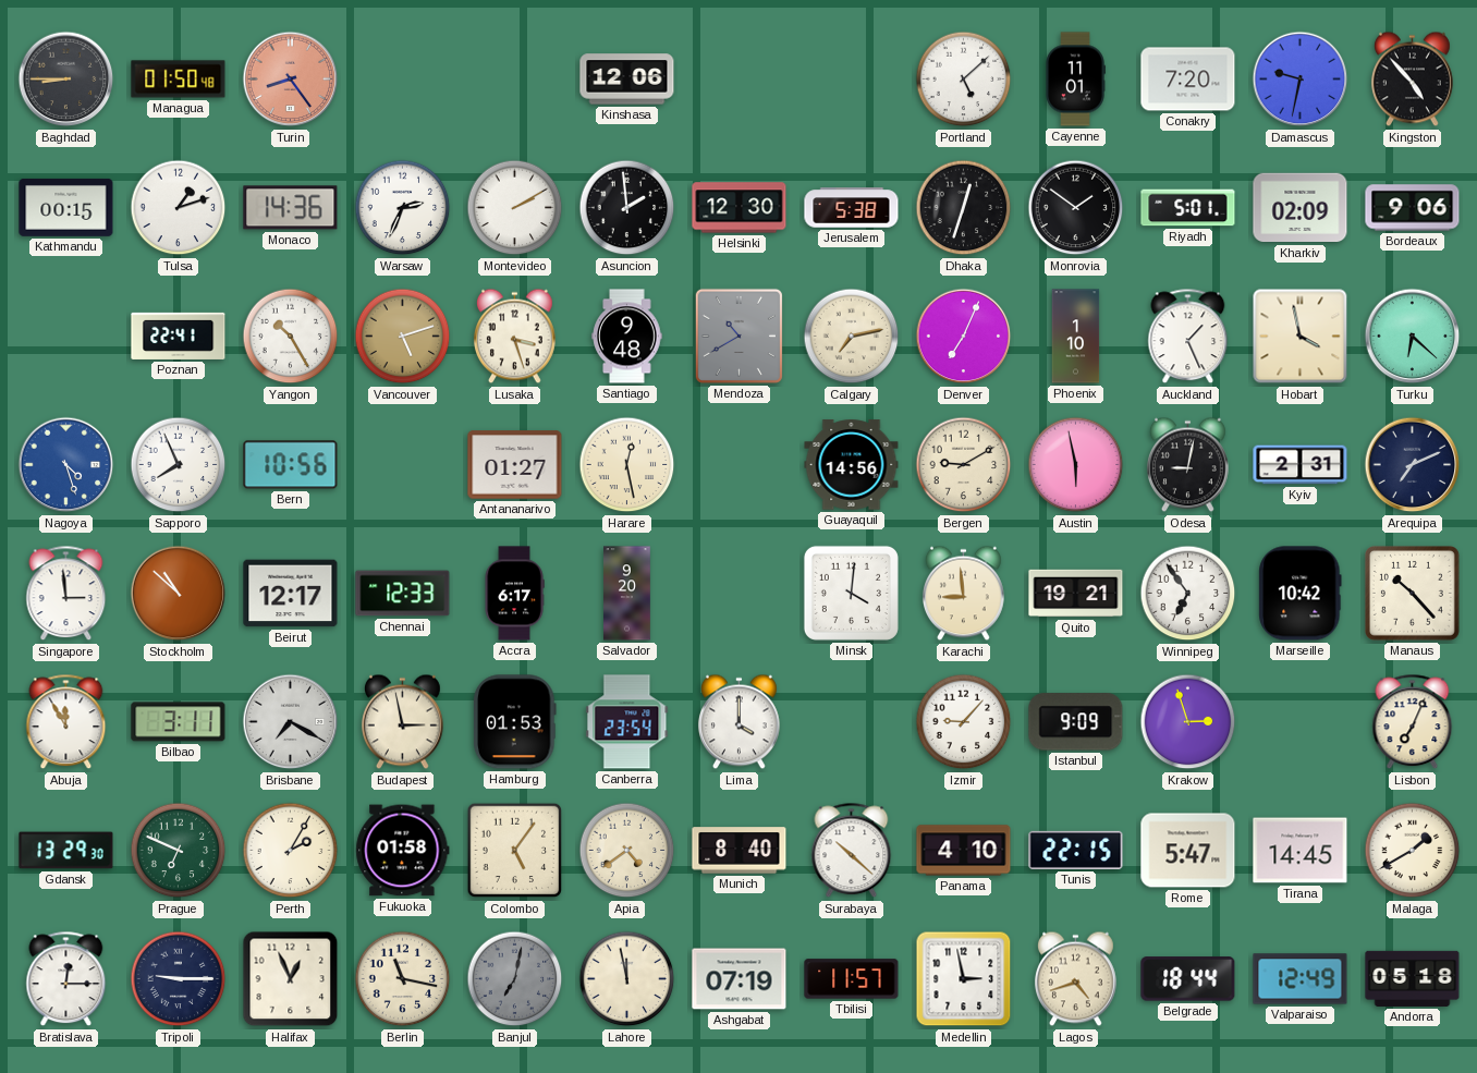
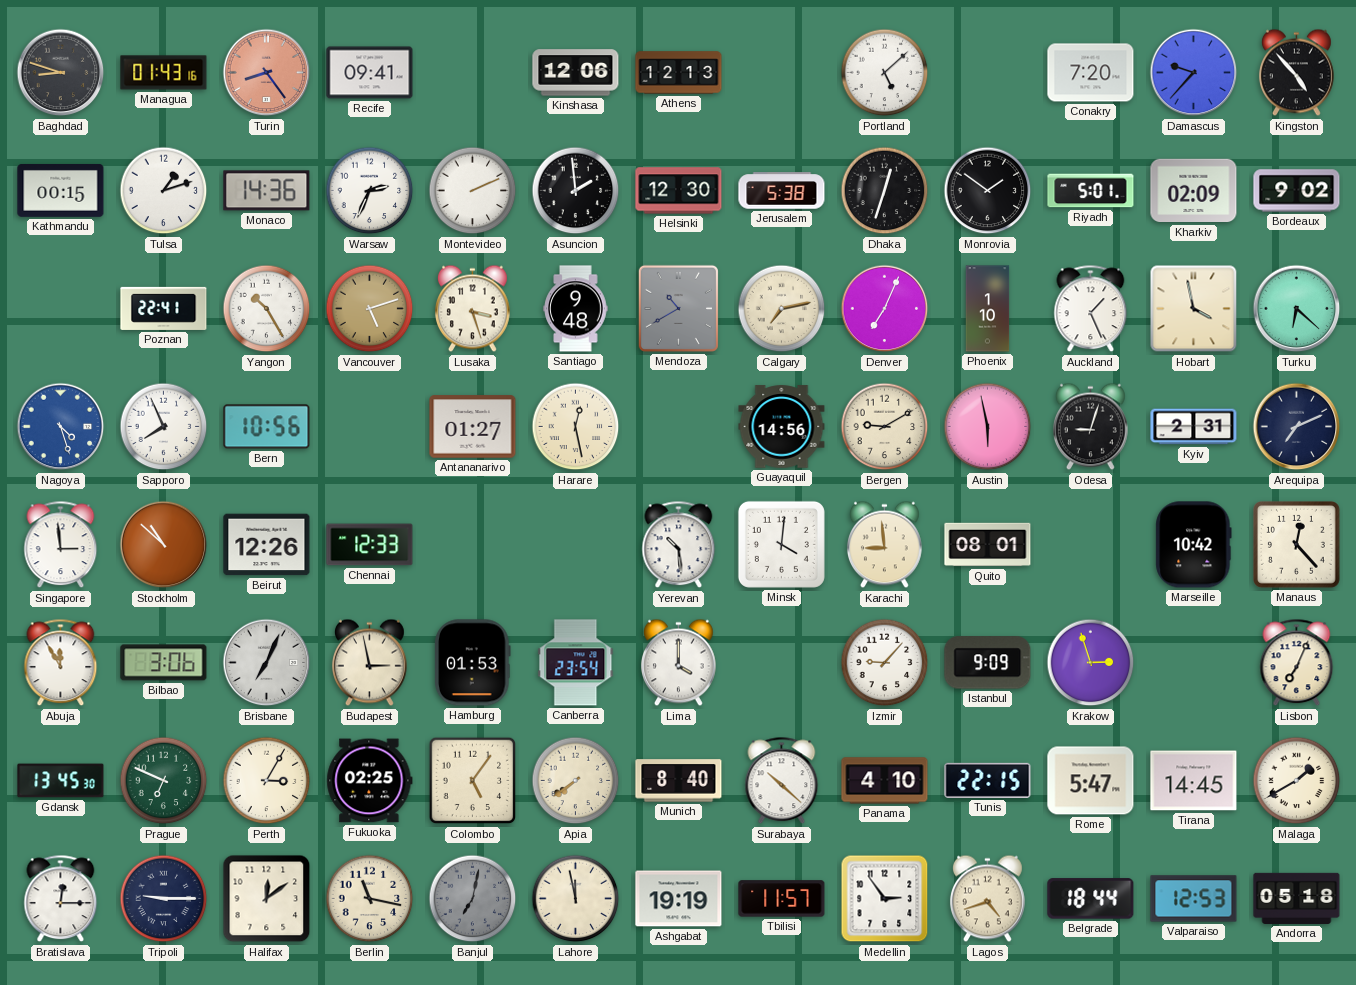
Baghdad: 8:45 -> 8:48
Managua: 01:50 -> 01:43
Recife: none -> 09:41
Athens: none -> 12:13
Cayenne: 11:01 -> none
Damascus: 9:32 -> 9:37
Montevideo: 2:10 -> 2:11
Bordeaux: 9:06 -> 9:02
Odesa: 9:02 -> 9:03
Beirut: 12:17 -> 12:26
Accra: 6:17 -> none
Salvador: 9:20 -> none
Yerevan: none -> 10:29
Quito: 19:21 -> 08:01
Winnipeg: 6:54 -> none
Manaus: 10:23 -> 12:23
Bilbao: 3:11 -> 3:06
Brisbane: 7:20 -> 7:04
Gdansk: 13:29 -> 13:45
Perth: 2:05 -> 3:05
Fukuoka: 01:58 -> 02:25
Apia: 4:39 -> 7:39
Halifax: 12:56 -> 12:09
Ashgabat: 07:19 -> 19:19
Medellin: 2:58 -> 2:54
Valparaiso: 12:49 -> 12:53
